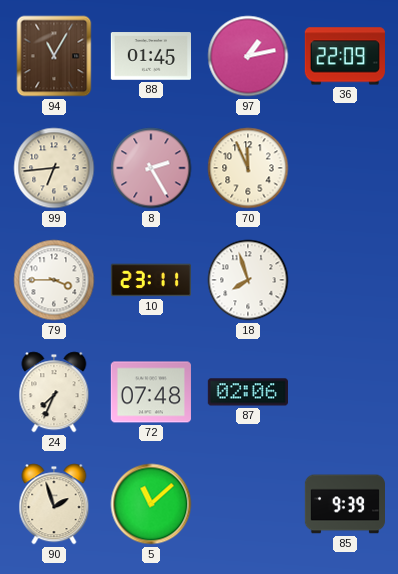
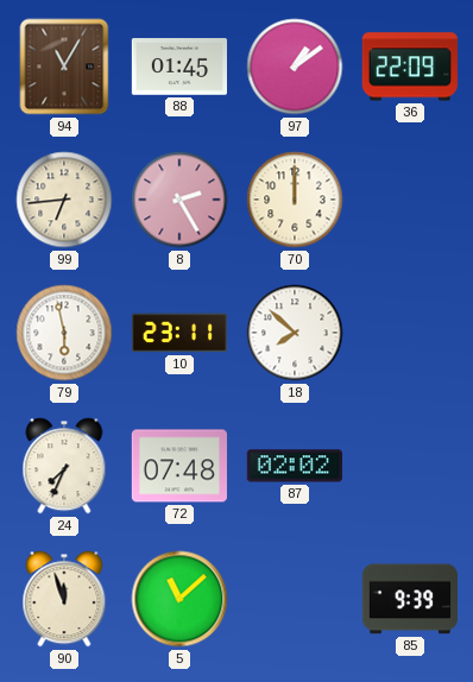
97: 1:13 -> 1:09
70: 11:56 -> 12:00
79: 3:45 -> 5:58
18: 7:57 -> 7:52
87: 02:06 -> 02:02
90: 1:57 -> 11:57
